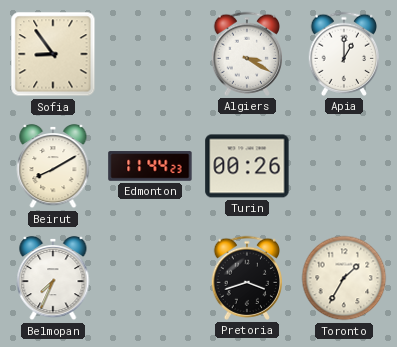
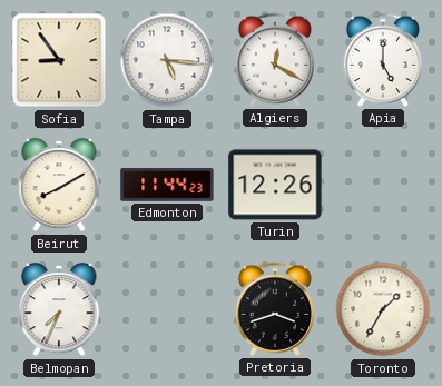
Tampa: none -> 5:16
Algiers: 3:20 -> 12:20
Apia: 1:00 -> 5:00
Turin: 00:26 -> 12:26
